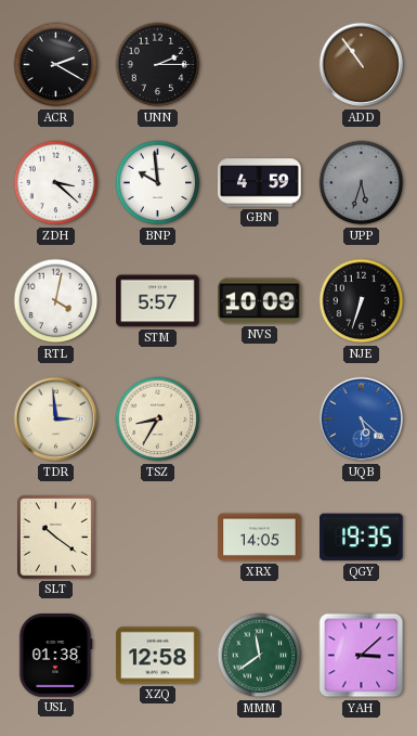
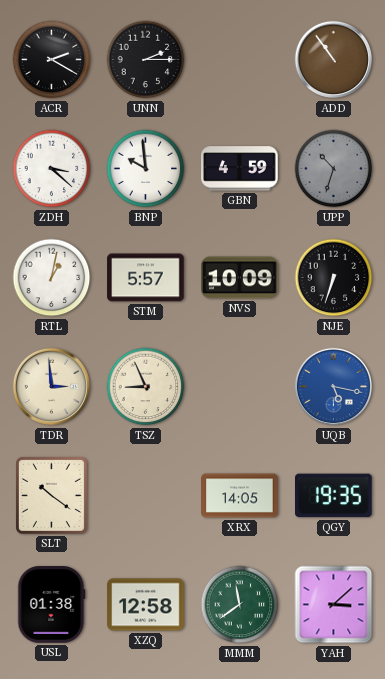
UPP: 5:33 -> 10:33
RTL: 4:02 -> 1:02
TSZ: 8:35 -> 8:56
UQB: 5:22 -> 5:17
